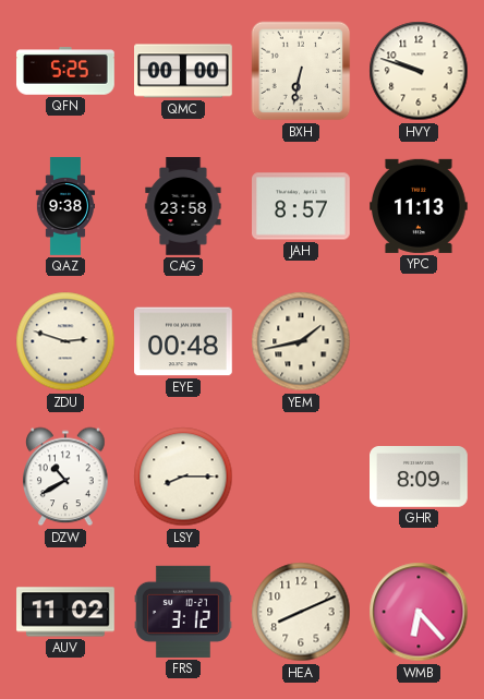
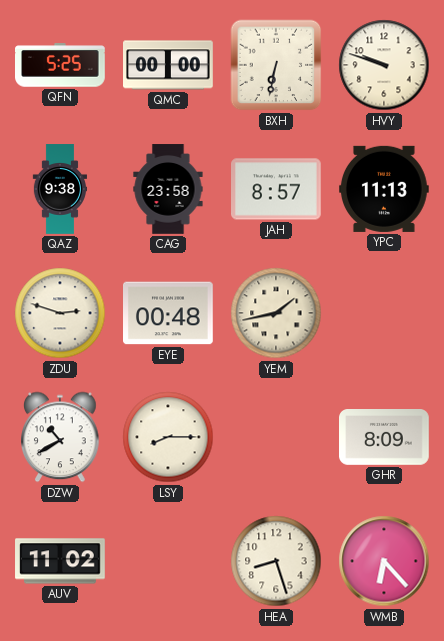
FRS: 3:12 -> none
HEA: 8:11 -> 8:27
